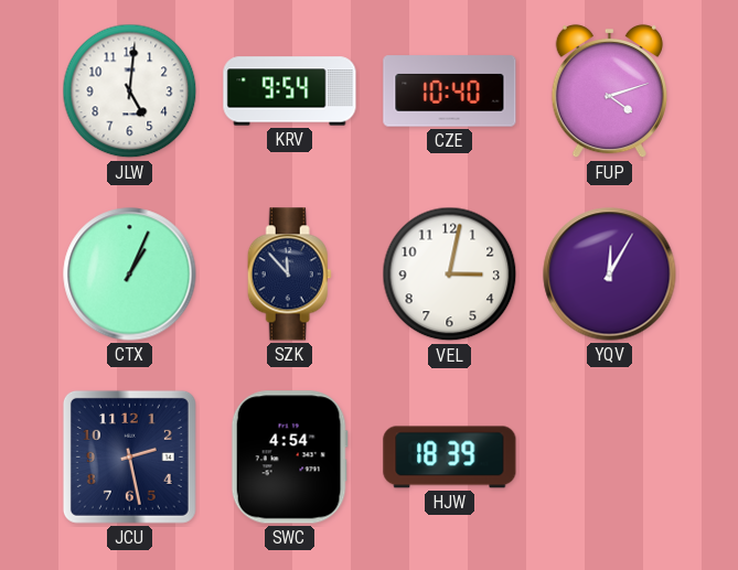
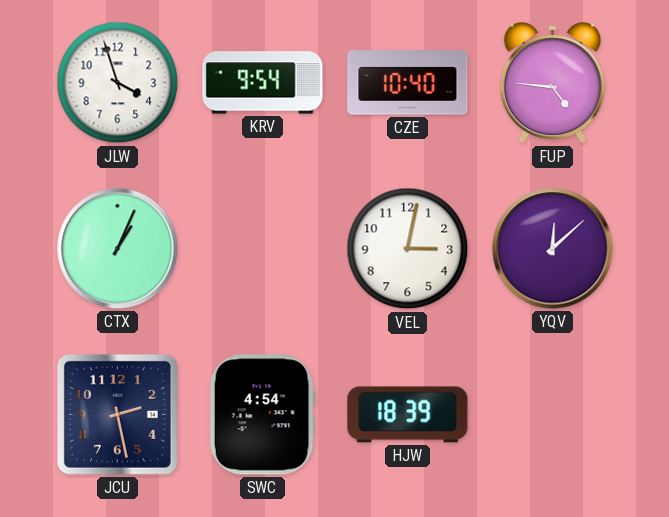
JLW: 5:01 -> 3:57
FUP: 4:12 -> 4:46
SZK: 11:53 -> none
YQV: 12:05 -> 12:08
